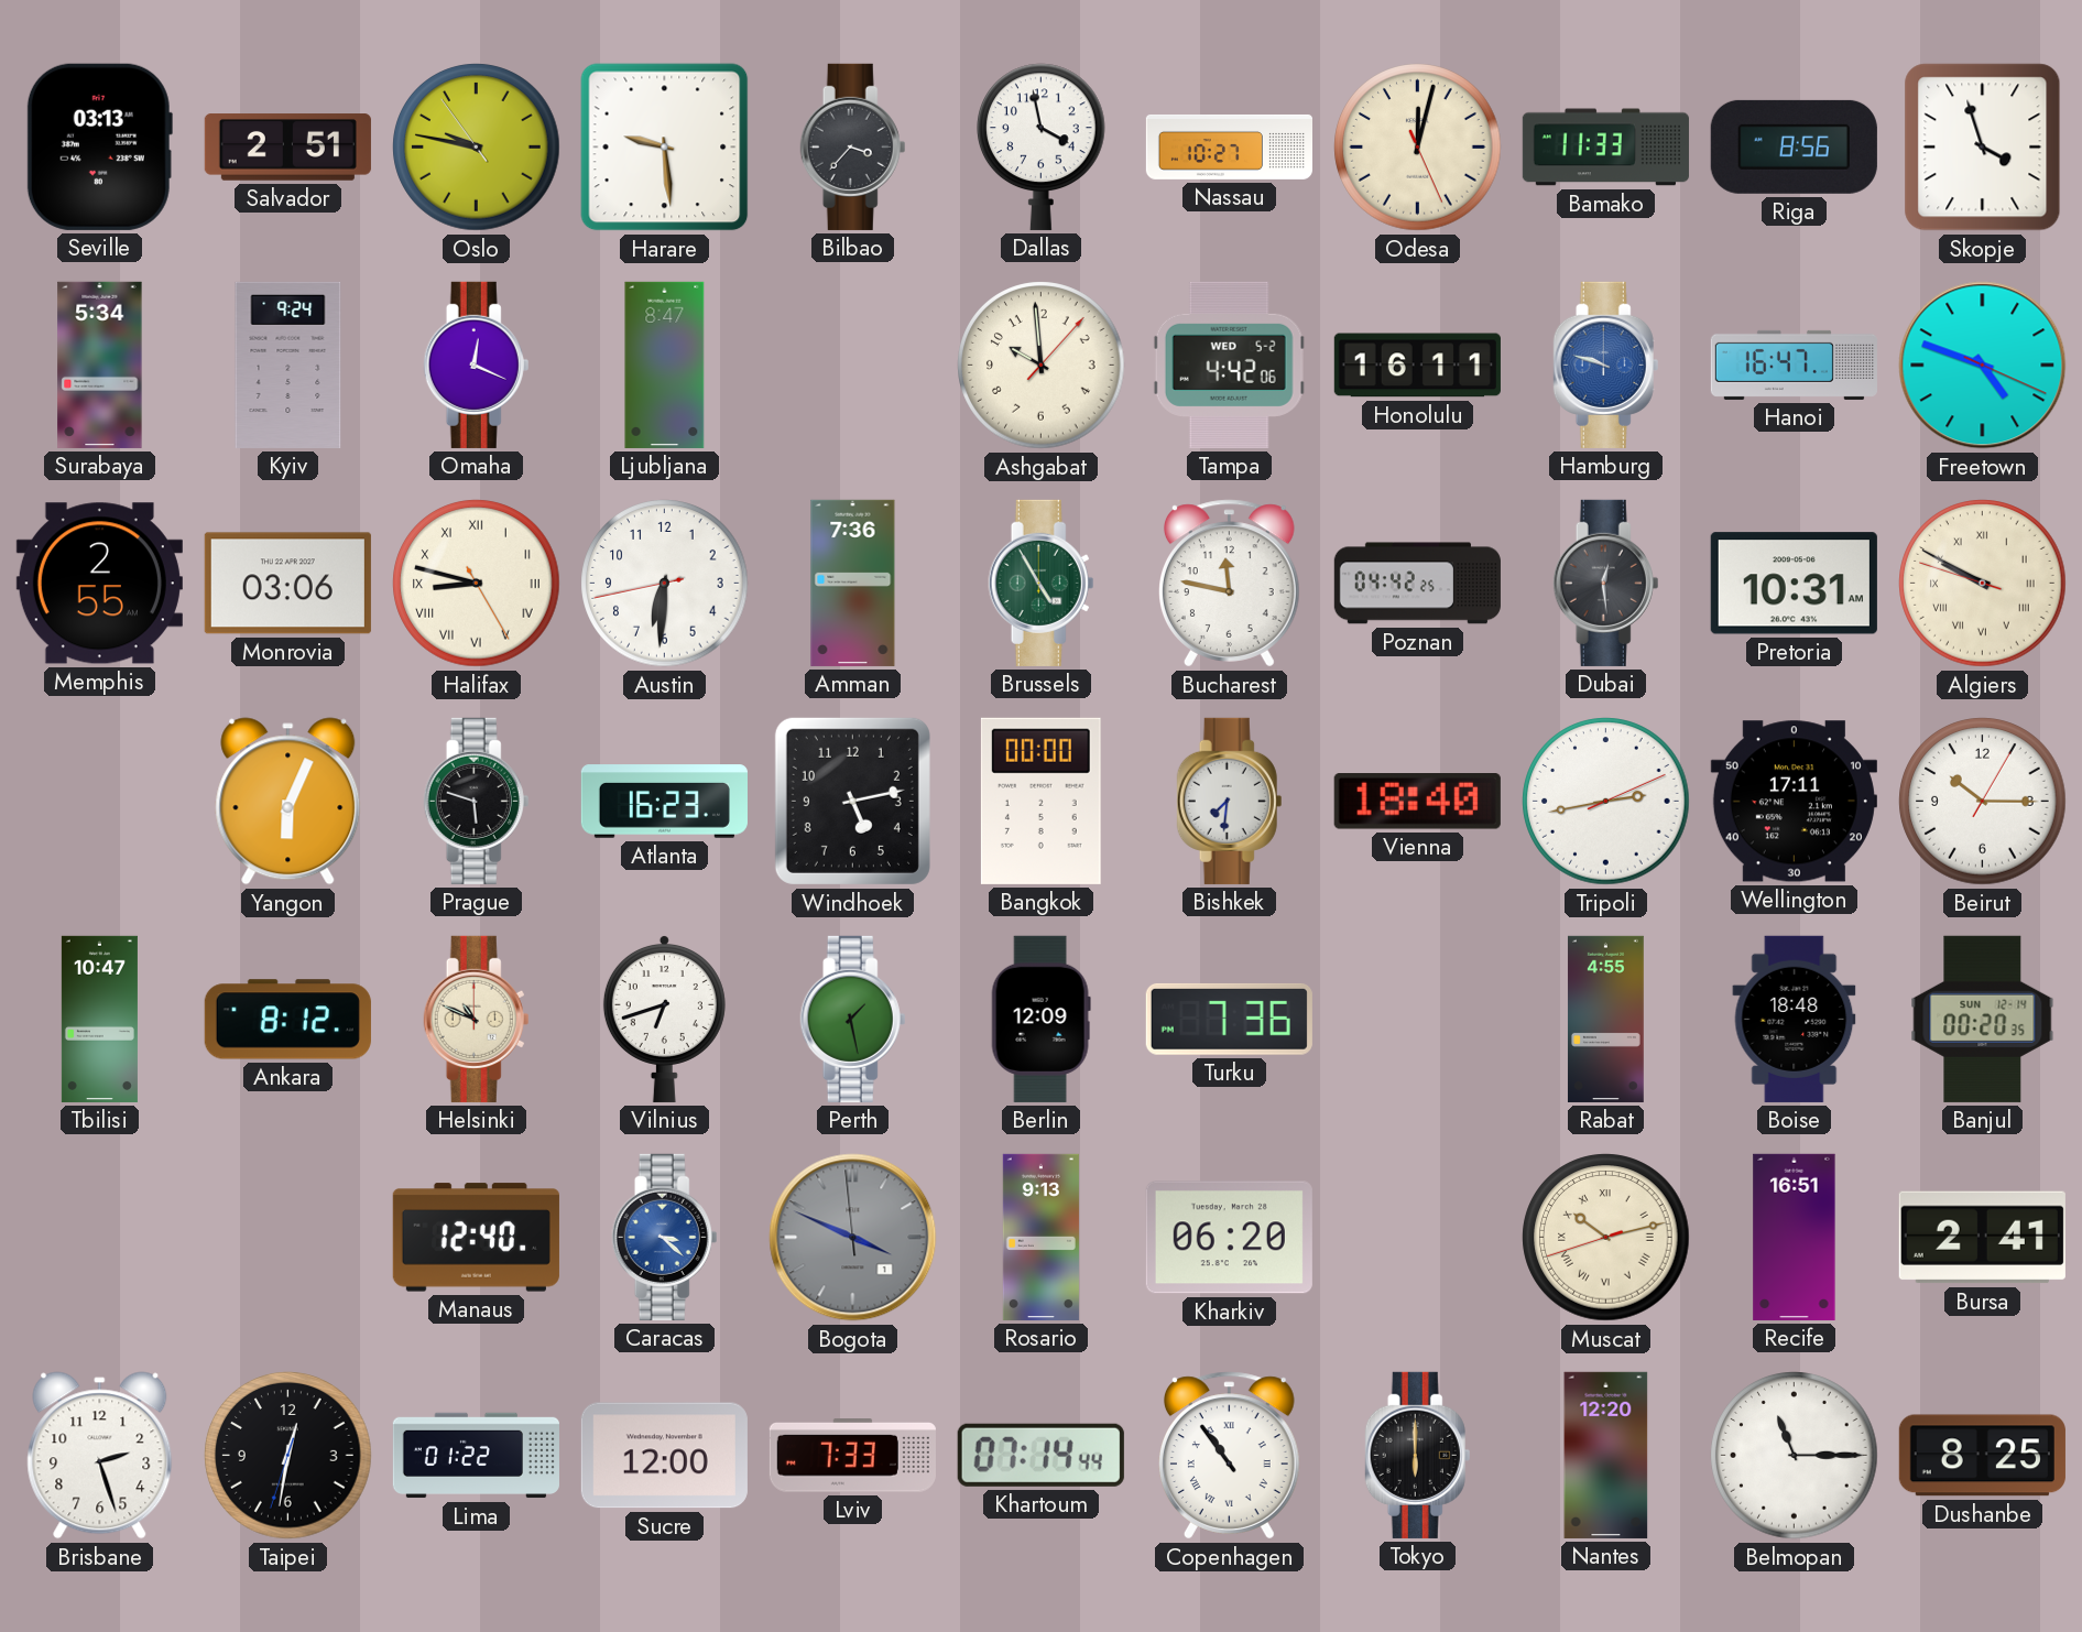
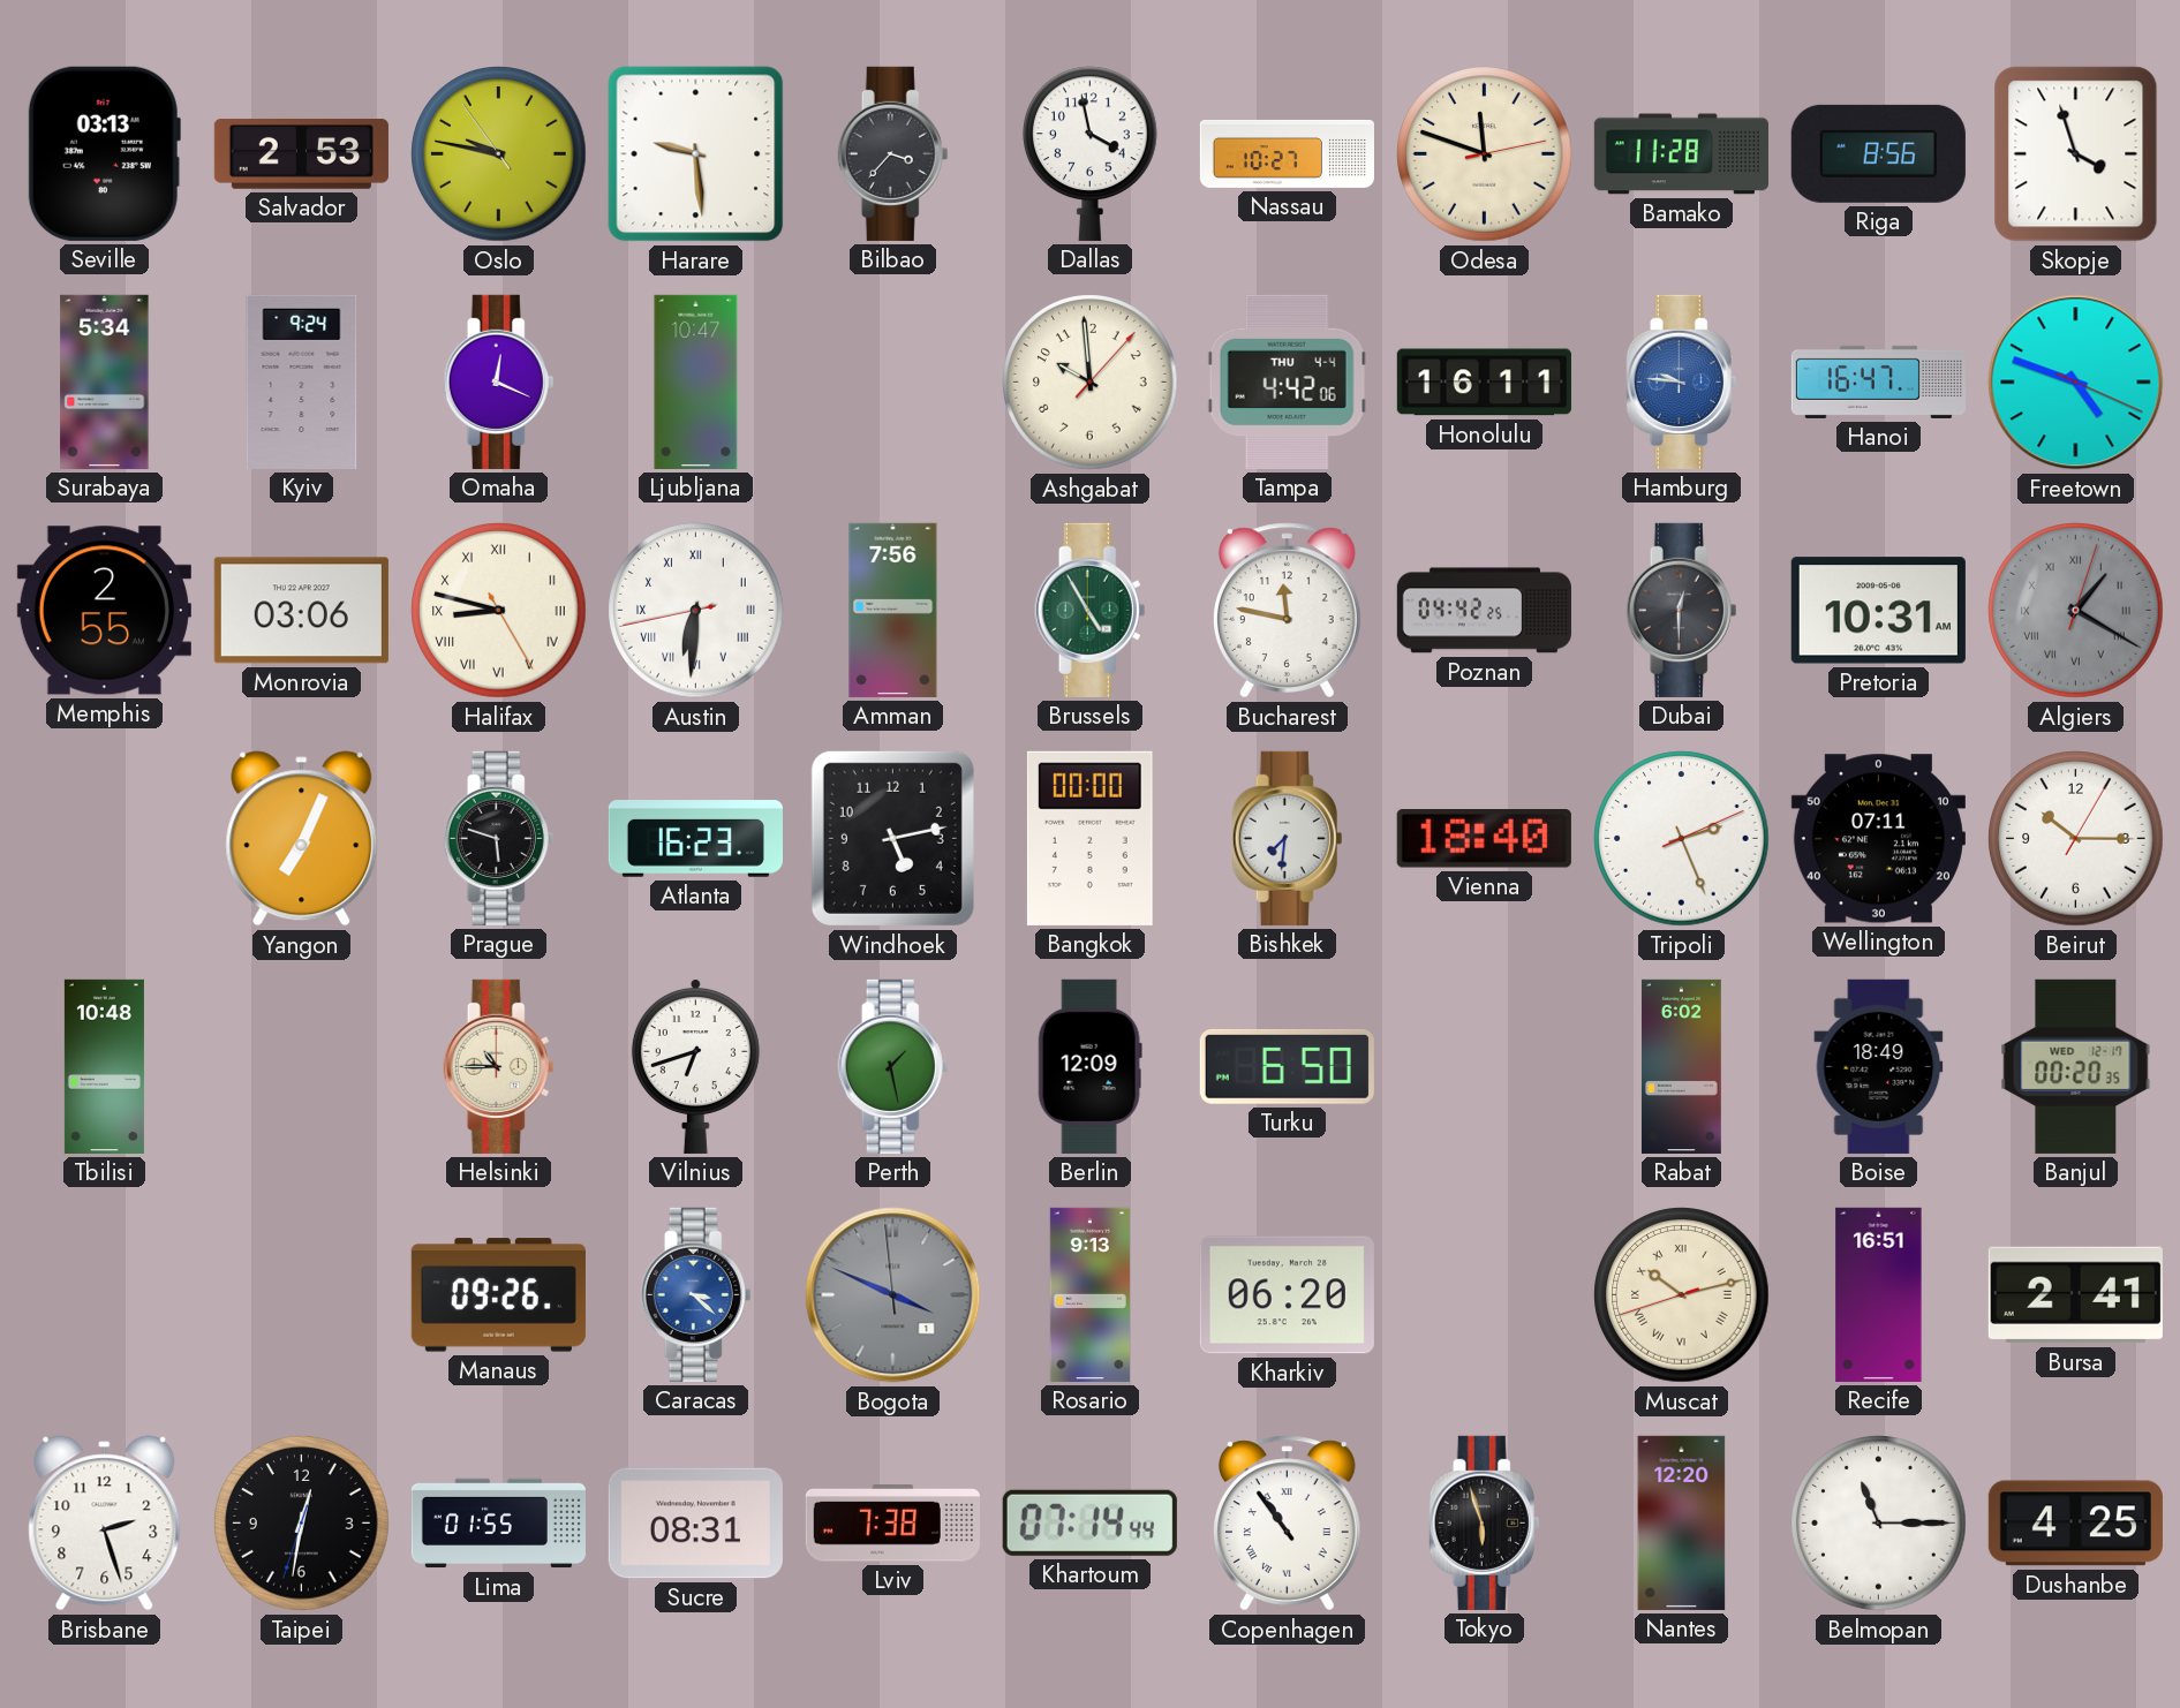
Salvador: 2:51 -> 2:53
Odesa: 12:02 -> 11:48
Bamako: 11:33 -> 11:28
Ljubljana: 8:47 -> 10:47
Tampa date: WED 5-2 -> THU 4-4
Hamburg: 9:48 -> 9:46
Austin numerals: Arabic -> Roman
Amman: 7:36 -> 7:56
Dubai: 12:29 -> 12:30
Algiers: 9:49 -> 1:20
Algiers dial: cream -> grey
Yangon: 6:04 -> 7:04
Tripoli: 2:43 -> 2:26
Wellington: 17:11 -> 07:11
Tbilisi: 10:47 -> 10:48
Ankara: 8:12 -> none
Helsinki: 10:49 -> 10:45
Turku: 7:36 -> 6:50
Rabat: 4:55 -> 6:02
Boise: 18:48 -> 18:49
Banjul date: SUN 12-14 -> WED 12-17
Manaus: 12:40 -> 09:26
Lima: 01:22 -> 01:55
Sucre: 12:00 -> 08:31
Lviv: 7:33 -> 7:38
Tokyo: 6:00 -> 5:57
Dushanbe: 8:25 -> 4:25
